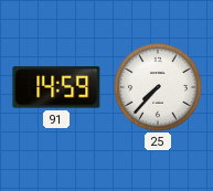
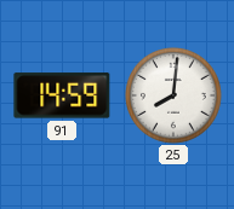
25: 7:37 -> 8:01
